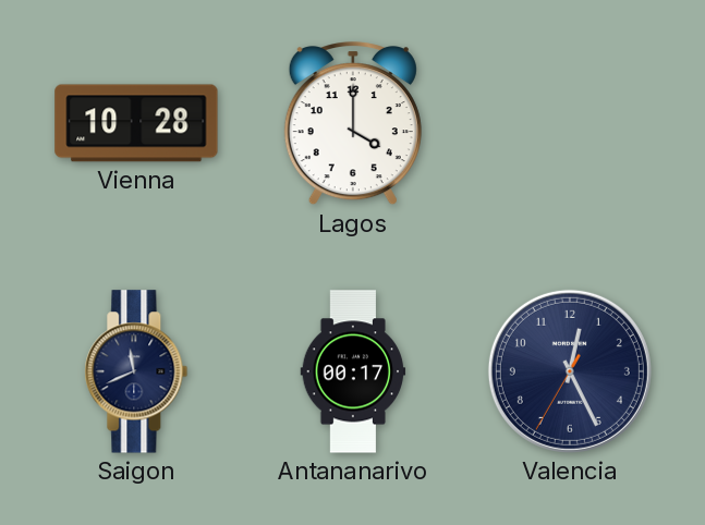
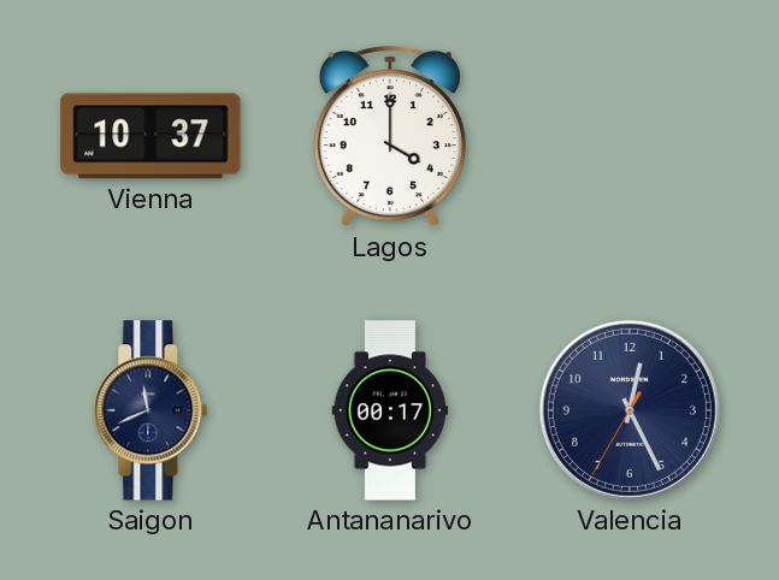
Vienna: 10:28 -> 10:37
